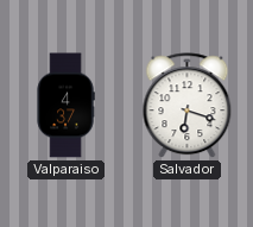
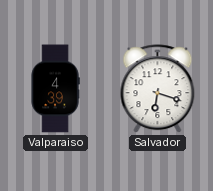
Valparaiso: 4:37 -> 4:39
